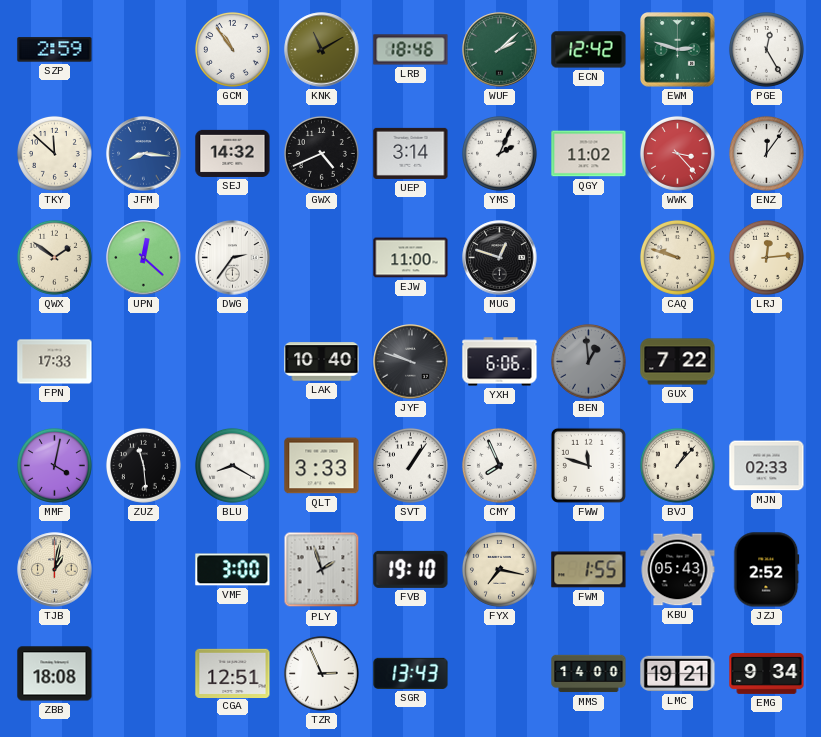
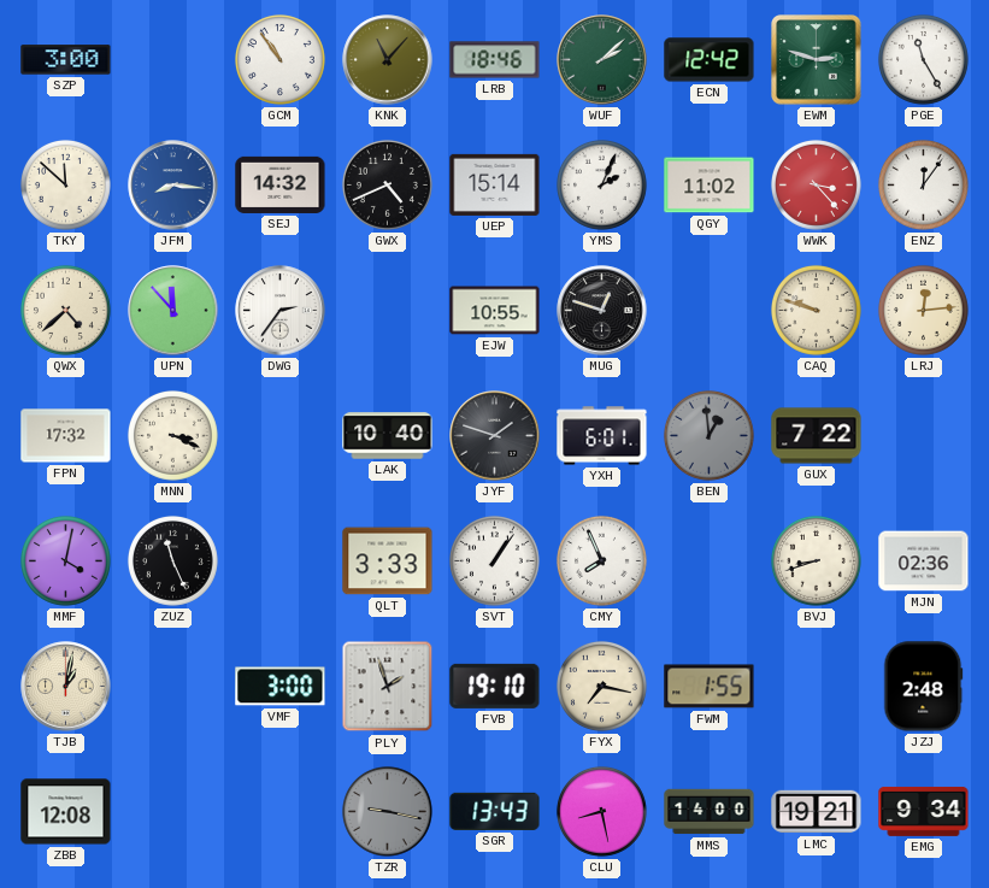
SZP: 2:59 -> 3:00
KNK: 11:10 -> 11:07
PGE: 12:25 -> 11:25
UEP: 3:14 -> 15:14
QWX: 1:51 -> 4:38
UPN: 12:22 -> 11:53
EJW: 11:00 -> 10:55
FPN: 17:33 -> 17:32
MNN: none -> 3:19
JYF: 9:48 -> 1:48
YXH: 6:06 -> 6:01
ZUZ: 11:29 -> 11:26
BLU: 8:20 -> none
FWW: 11:48 -> none
BVJ: 1:07 -> 8:42
MJN: 02:33 -> 02:36
KBU: 05:43 -> none
JZJ: 2:52 -> 2:48
ZBB: 18:08 -> 12:08
CGA: 12:51 -> none
TZR: 2:56 -> 9:17
TZR dial: white -> grey
CLU: none -> 8:28
